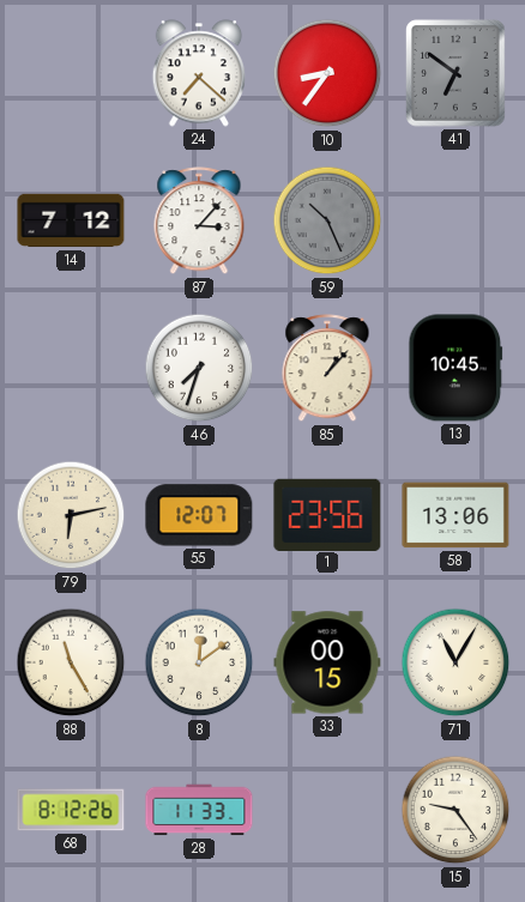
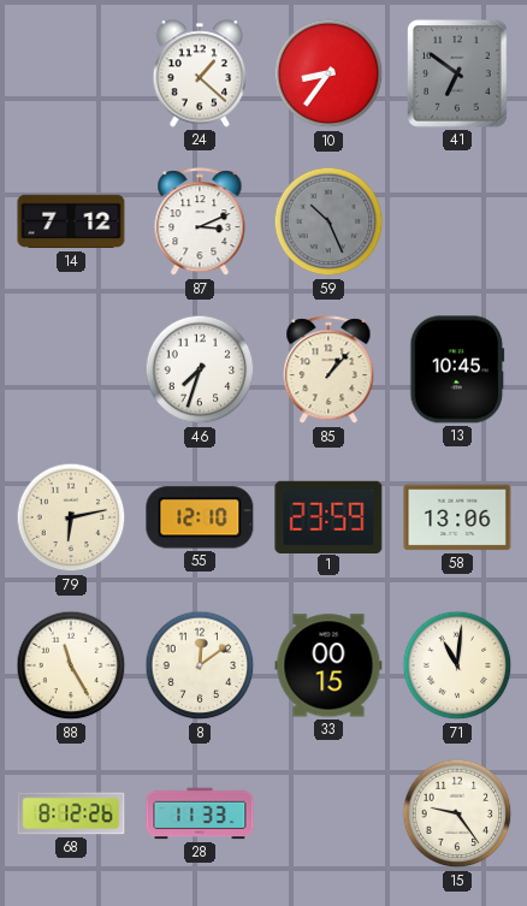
24: 7:22 -> 1:22
87: 3:07 -> 3:11
55: 12:07 -> 12:10
1: 23:56 -> 23:59
71: 11:05 -> 11:01
